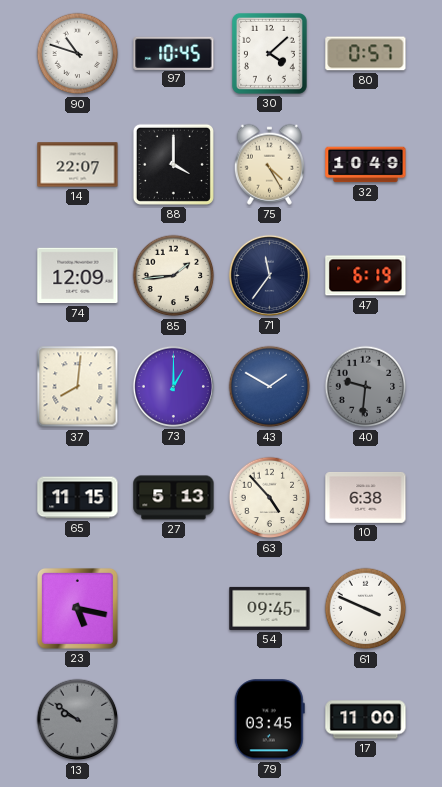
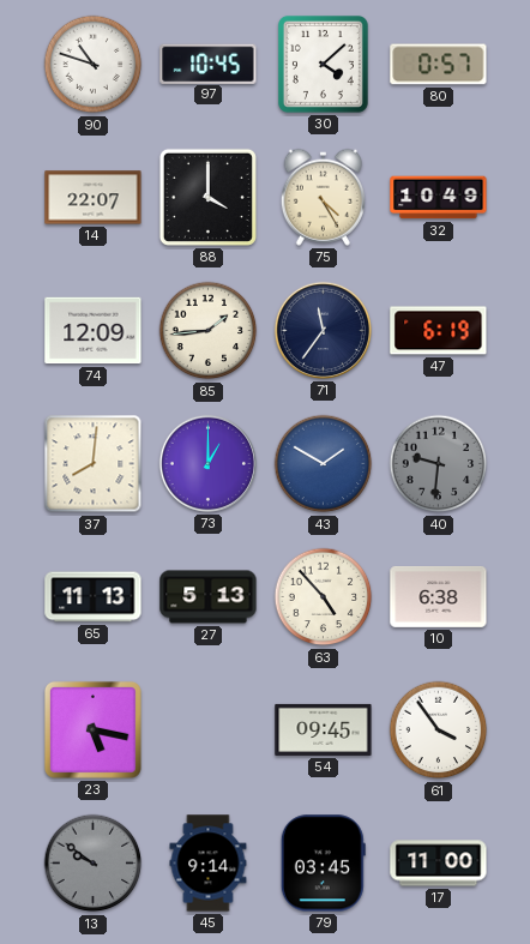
65: 11:15 -> 11:13
61: 3:49 -> 3:54
45: none -> 9:14
